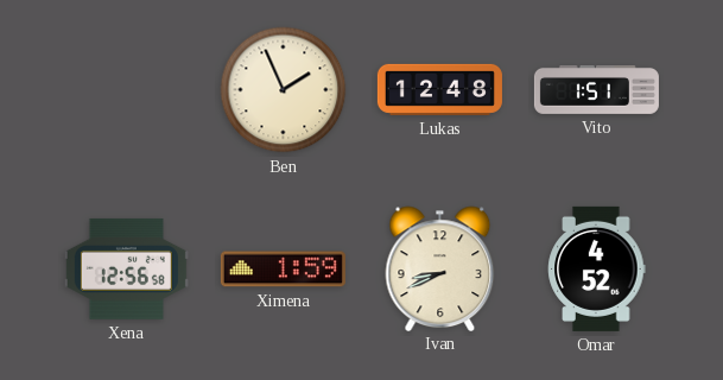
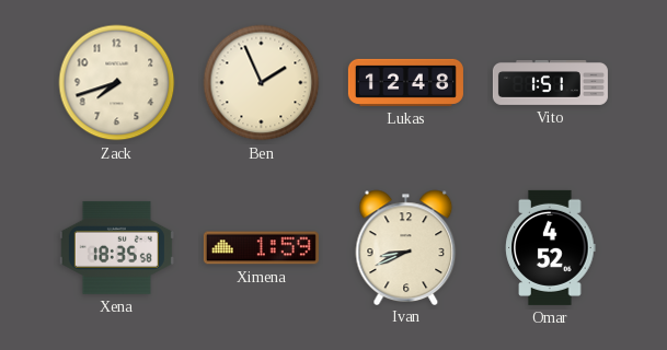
Zack: none -> 7:42
Xena: 12:56 -> 18:35
